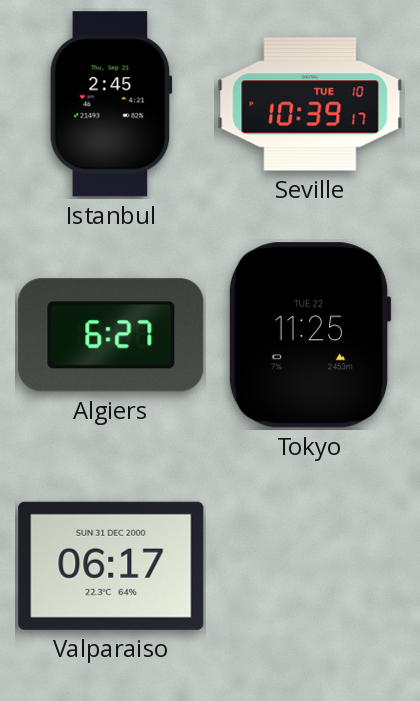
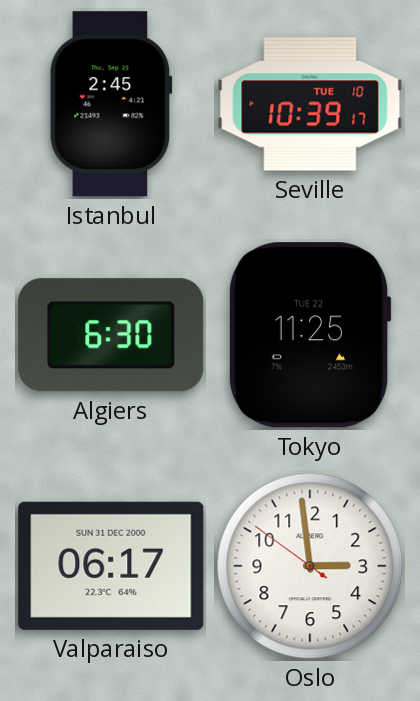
Algiers: 6:27 -> 6:30
Oslo: none -> 2:58
